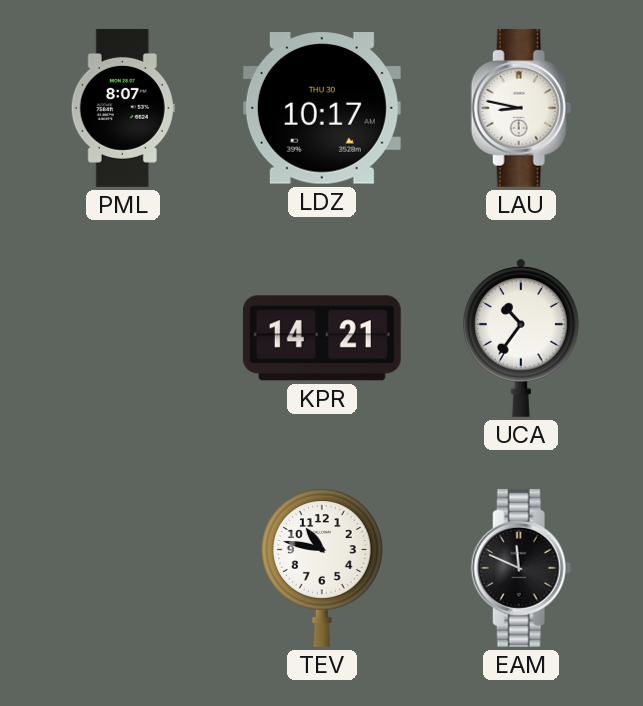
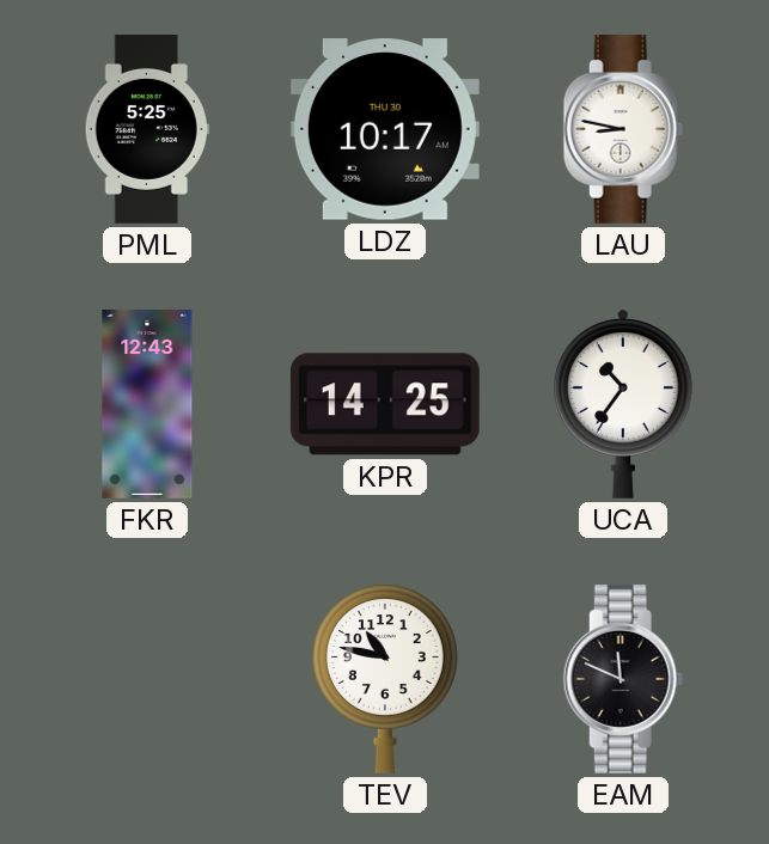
PML: 8:07 -> 5:25
FKR: none -> 12:43
KPR: 14:21 -> 14:25
